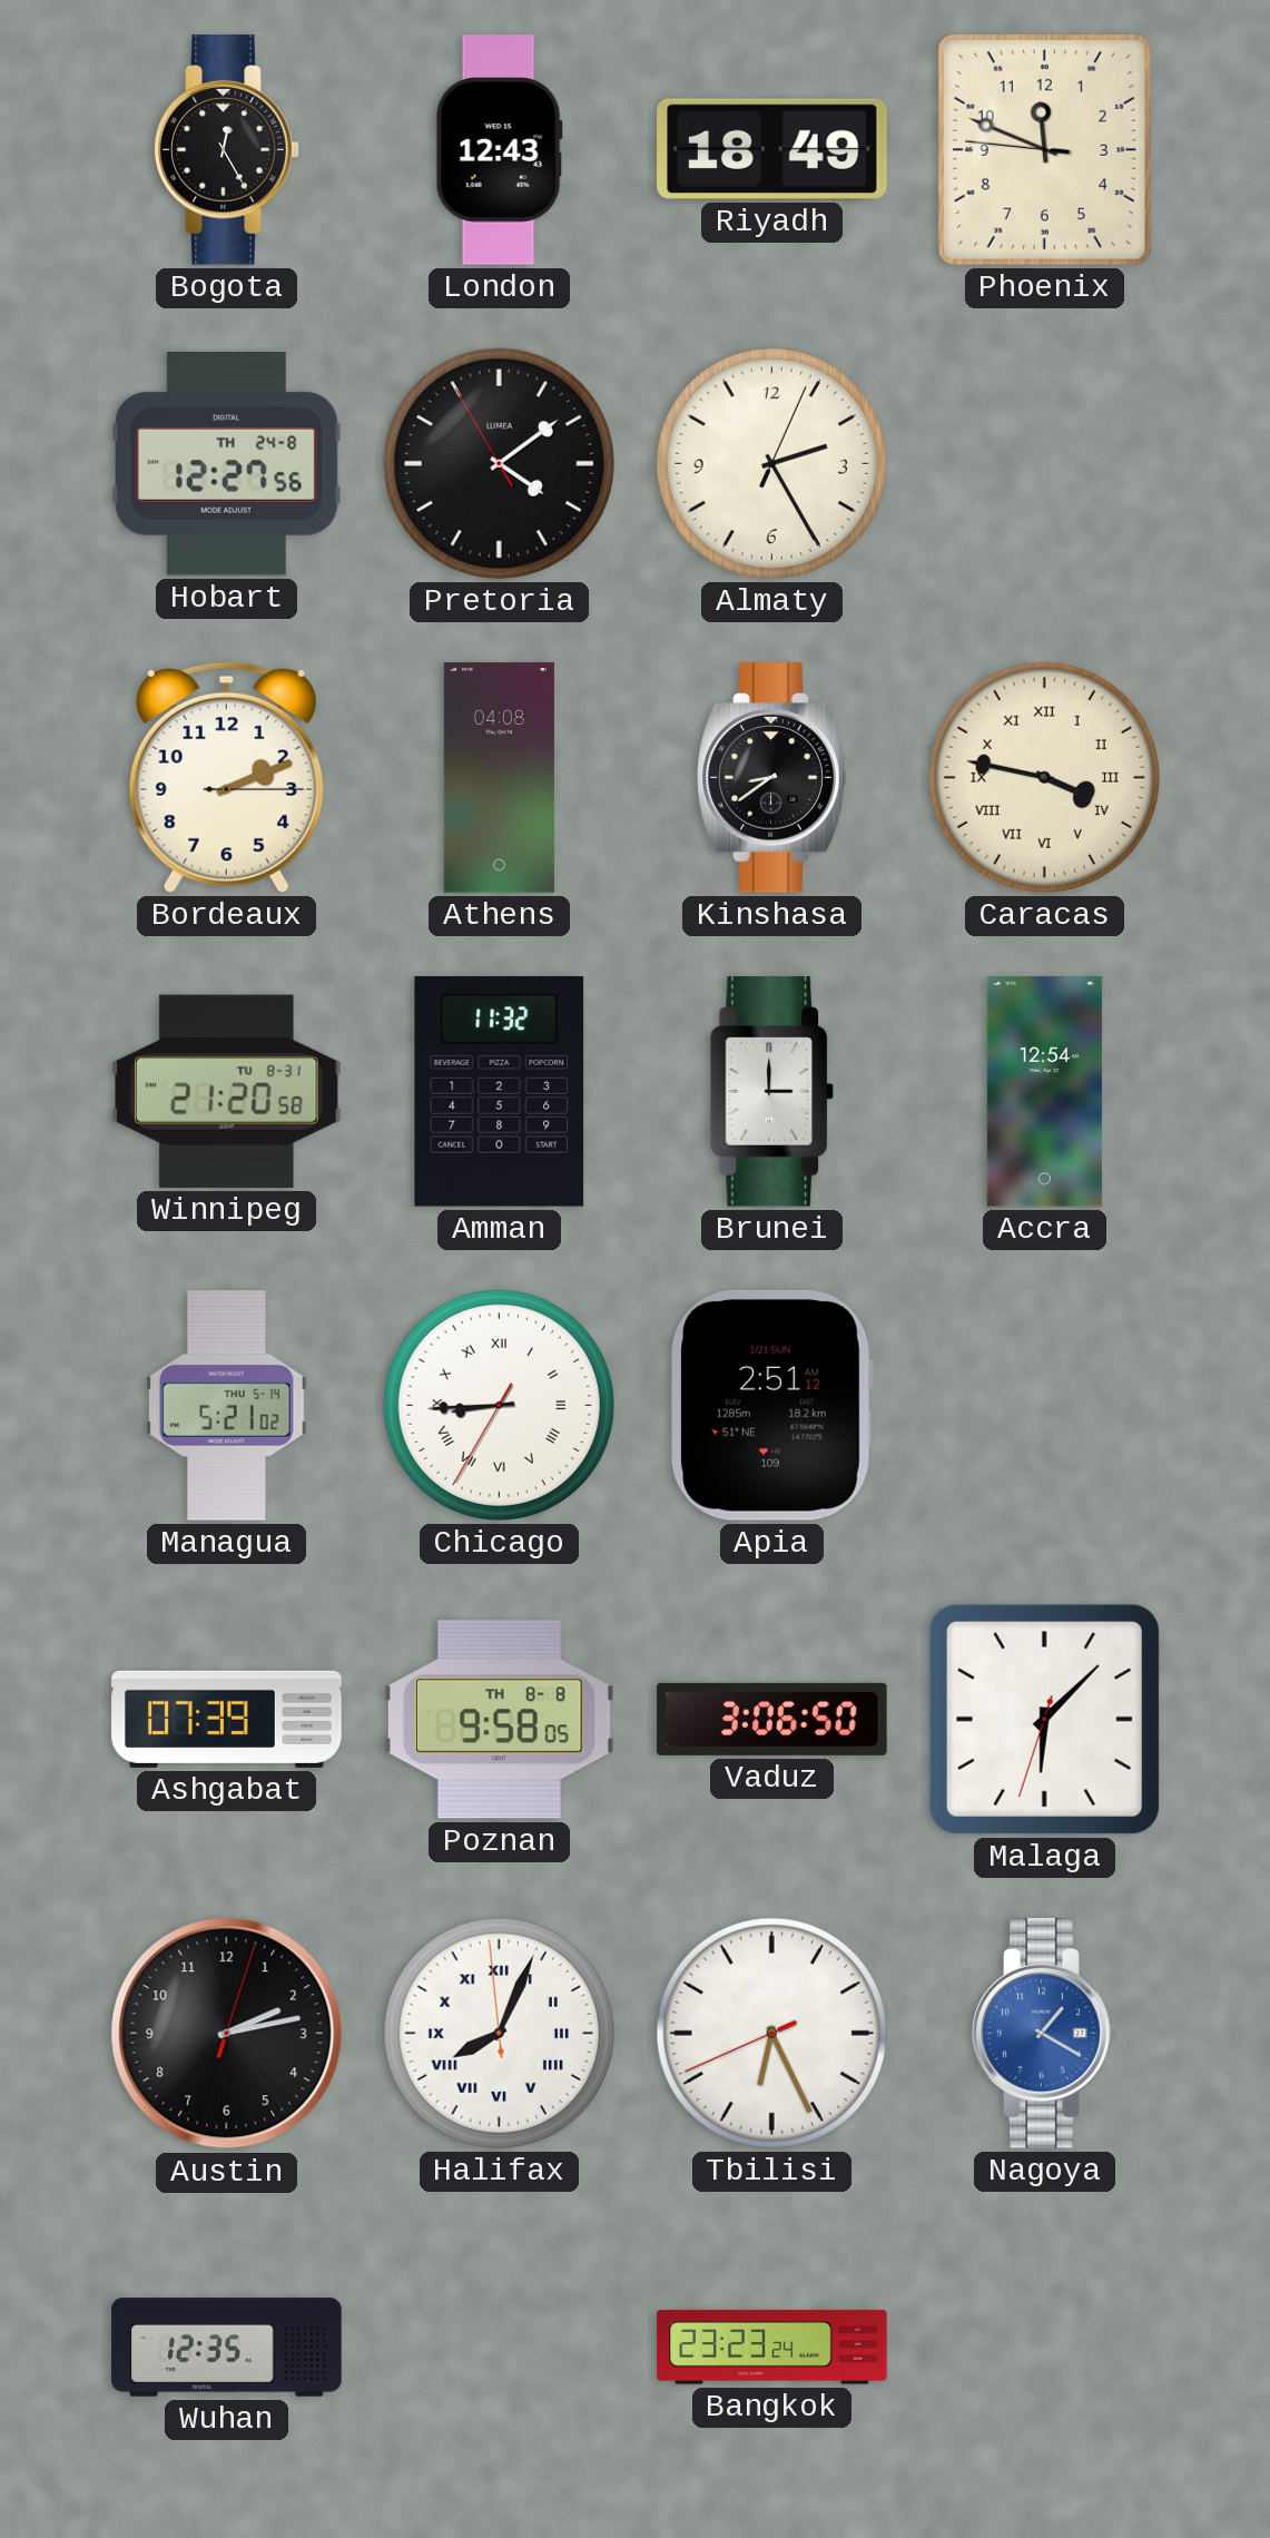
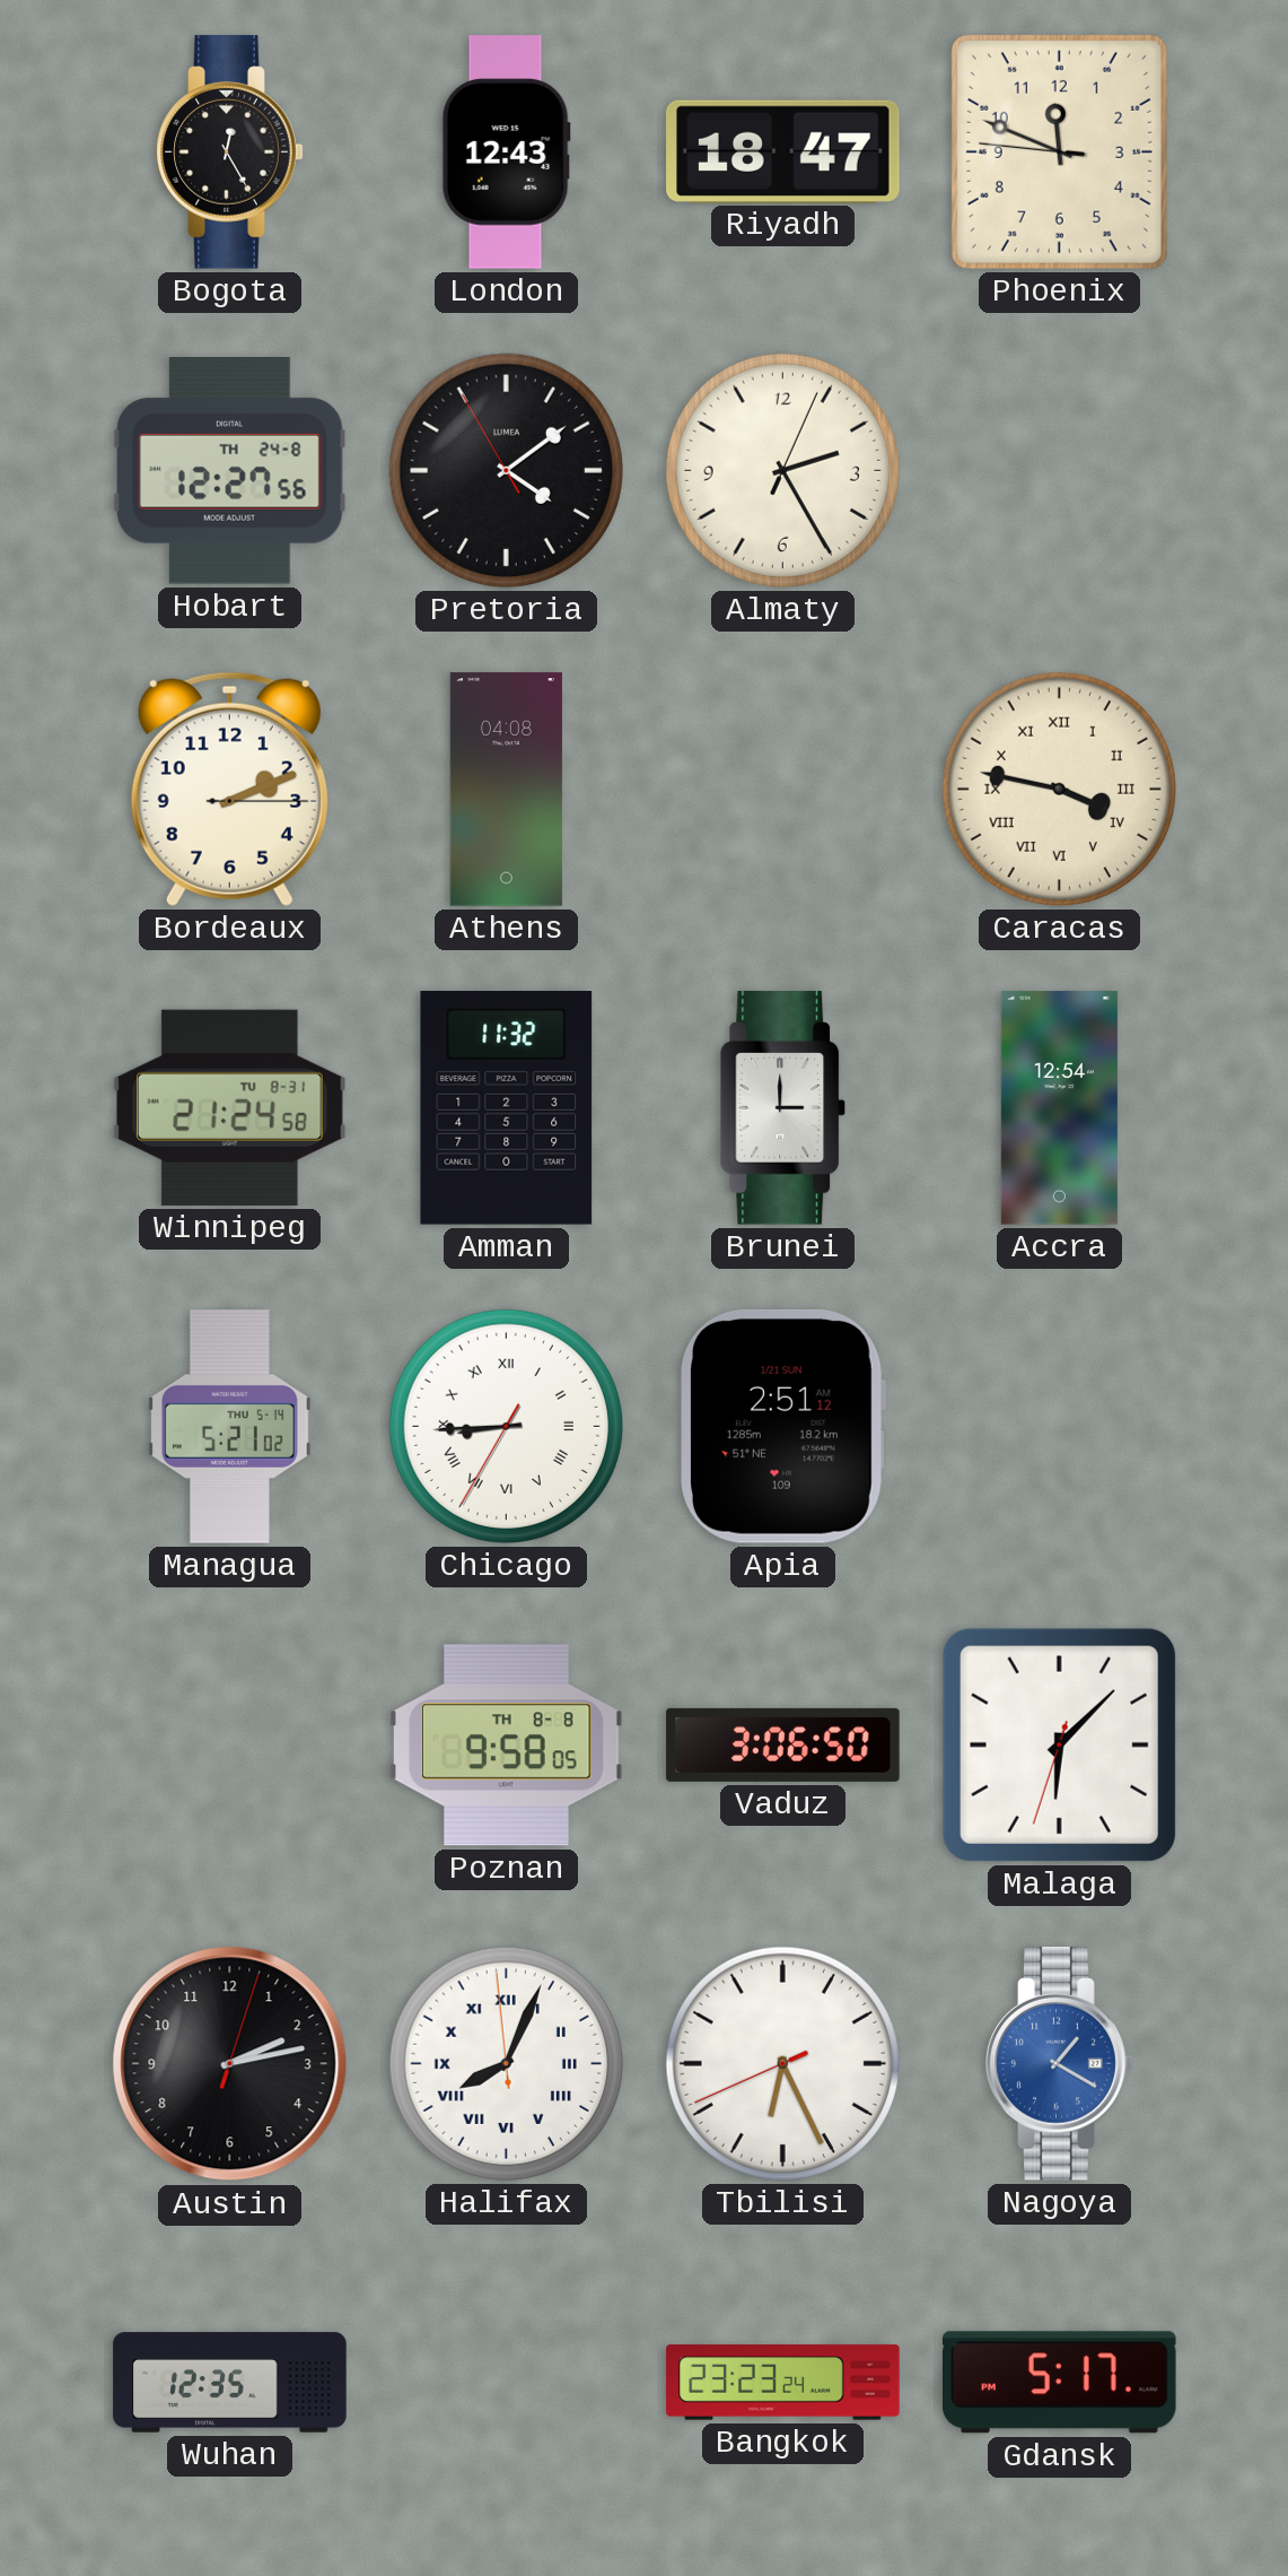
Riyadh: 18:49 -> 18:47
Kinshasa: 8:39 -> none
Winnipeg: 21:20 -> 21:24
Ashgabat: 07:39 -> none
Gdansk: none -> 5:17
